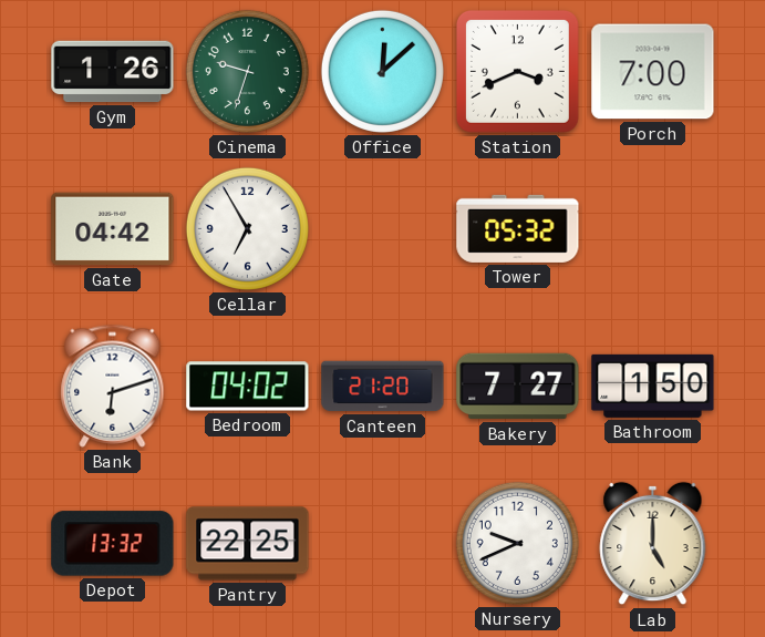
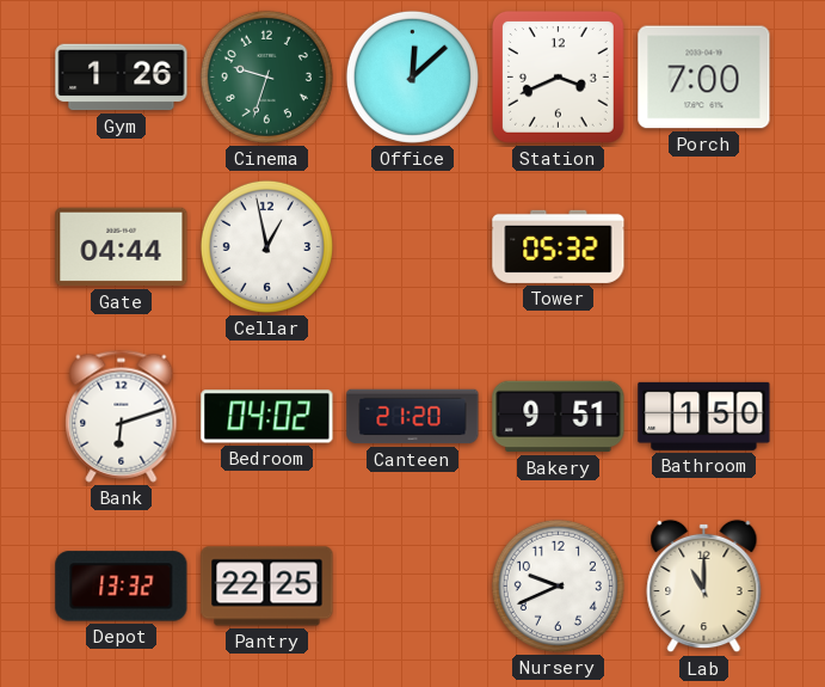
Gate: 04:42 -> 04:44
Cellar: 6:55 -> 12:58
Bakery: 7:27 -> 9:51
Lab: 5:00 -> 11:00
